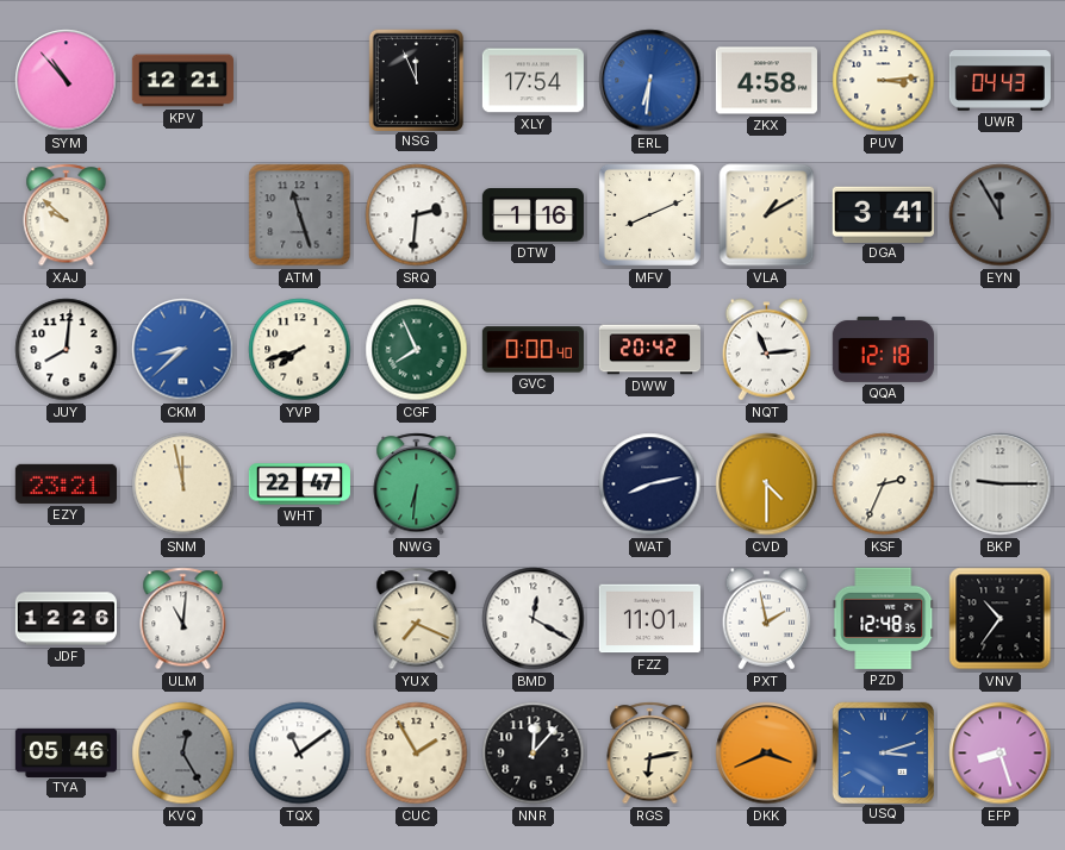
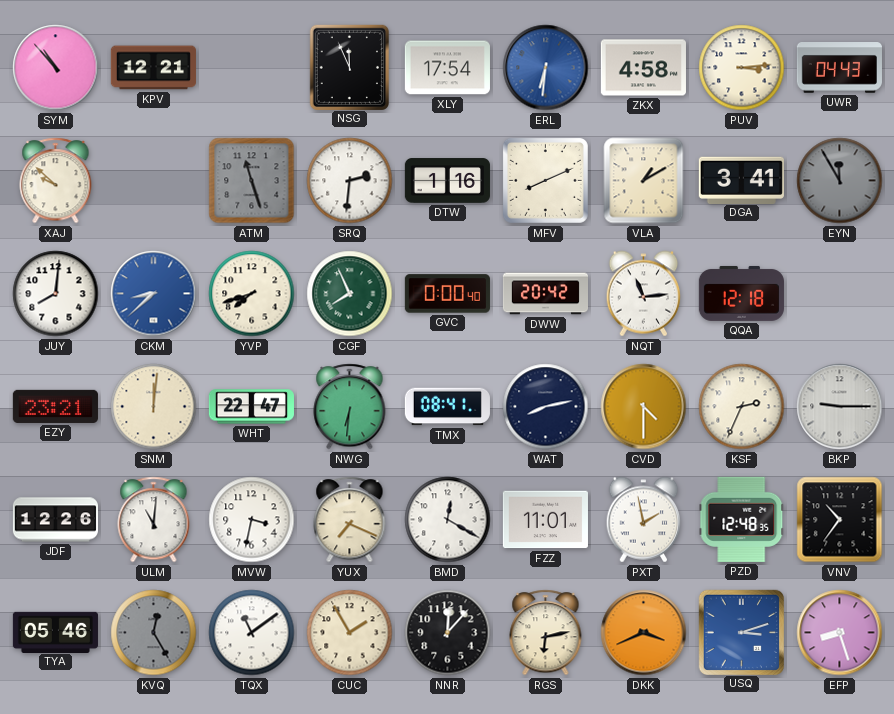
SNM: 11:58 -> 12:01
TMX: none -> 08:41
MVW: none -> 3:32
